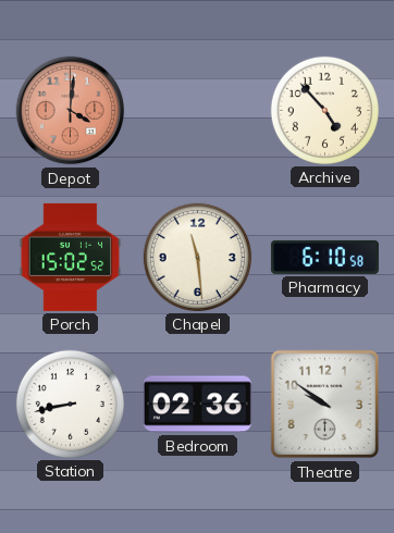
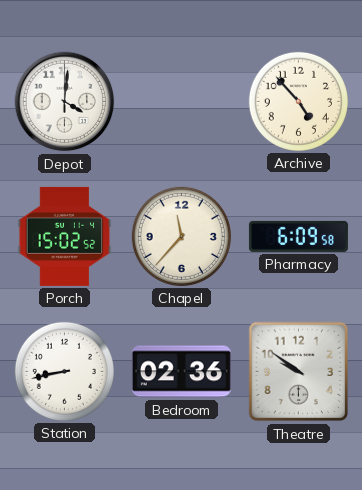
Depot dial: salmon -> white
Chapel: 11:29 -> 11:37
Pharmacy: 6:10 -> 6:09
